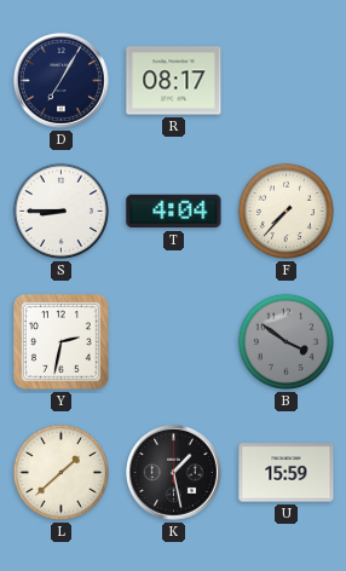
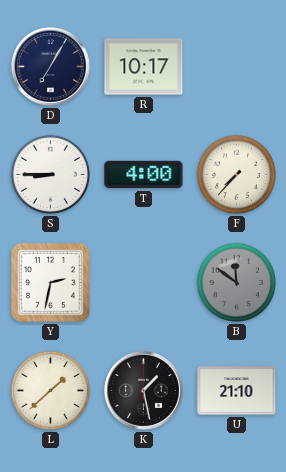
R: 08:17 -> 10:17
T: 4:04 -> 4:00
B: 3:51 -> 11:51
U: 15:59 -> 21:10
